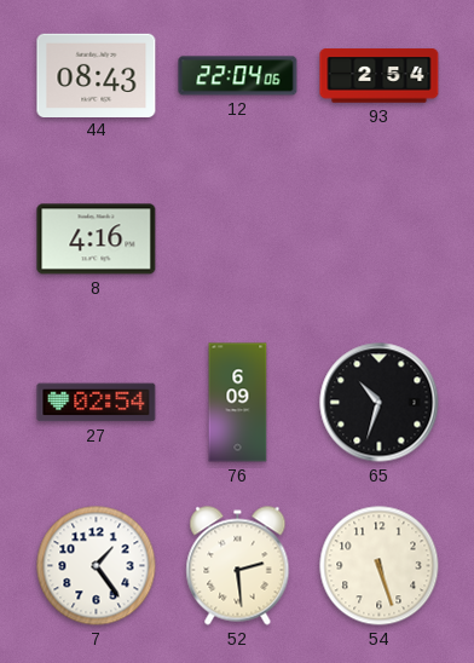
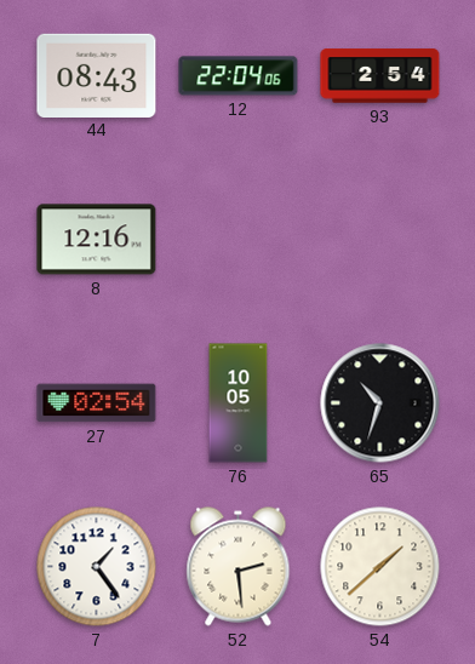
8: 4:16 -> 12:16
76: 6:09 -> 10:05
54: 5:27 -> 1:38
